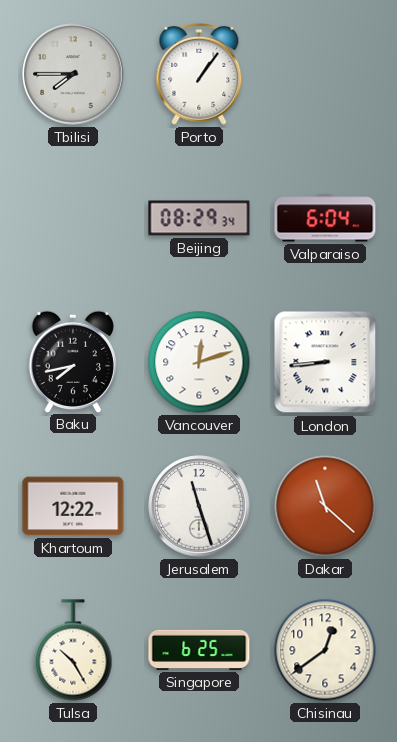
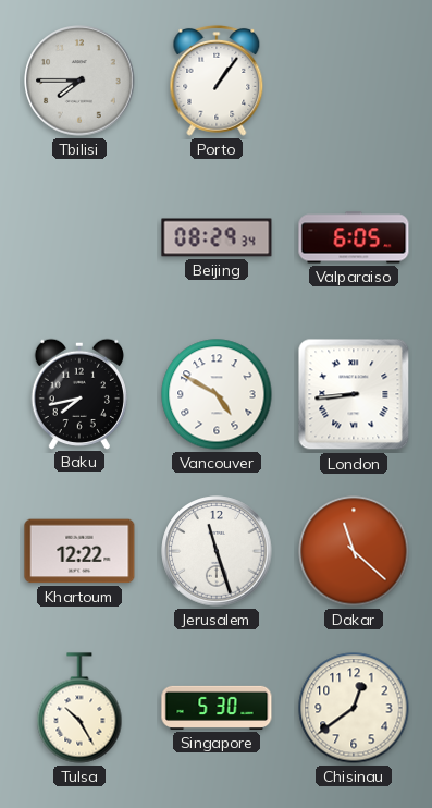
Valparaiso: 6:04 -> 6:05
Vancouver: 12:12 -> 4:50
Singapore: 6:25 -> 5:30
